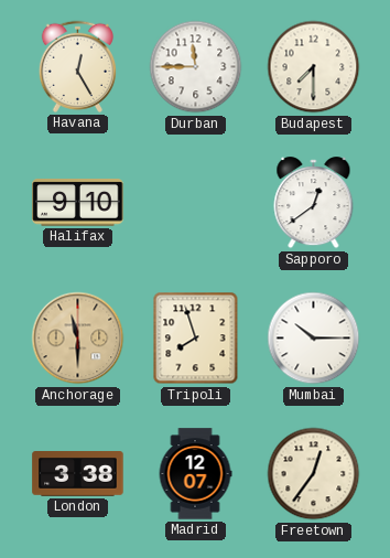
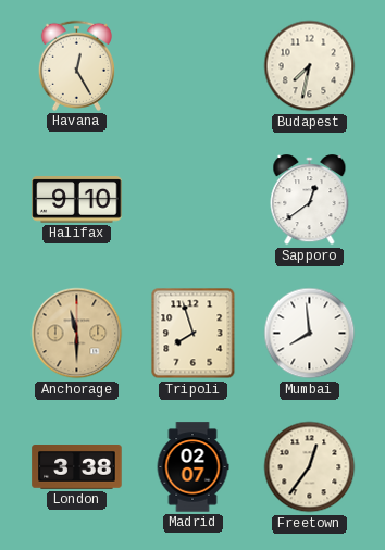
Durban: 11:45 -> none
Budapest: 7:30 -> 7:32
Mumbai: 10:15 -> 7:59
Madrid: 12:07 -> 02:07
